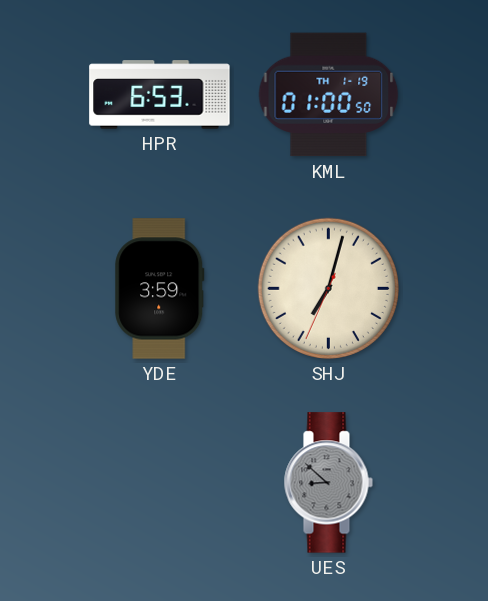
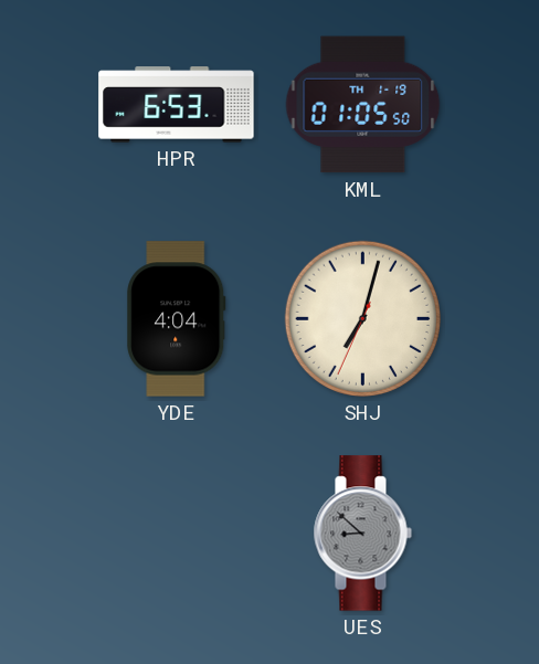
KML: 01:00 -> 01:05
YDE: 3:59 -> 4:04
